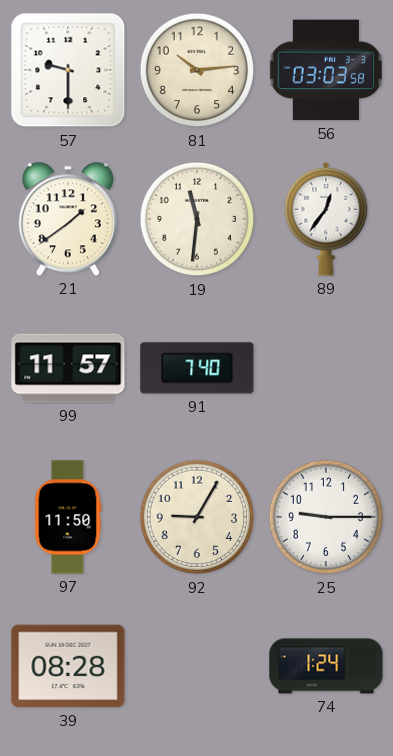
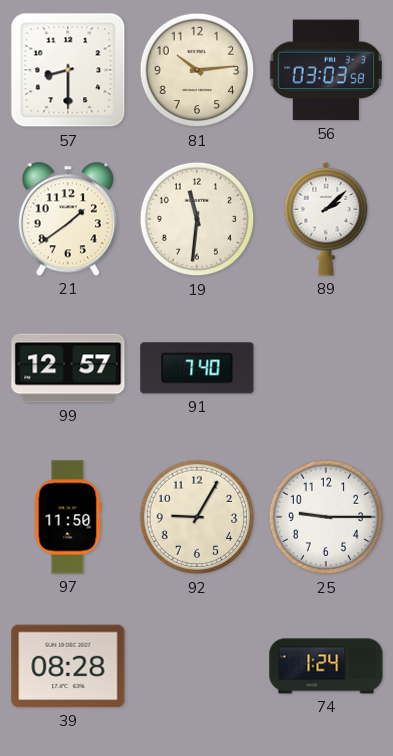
57: 9:30 -> 8:30
89: 12:36 -> 2:08
99: 11:57 -> 12:57
